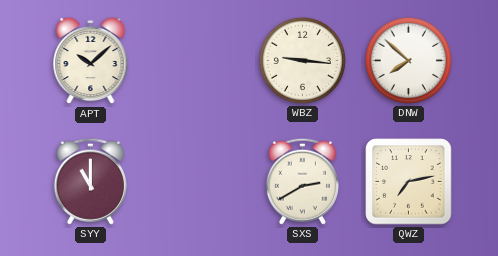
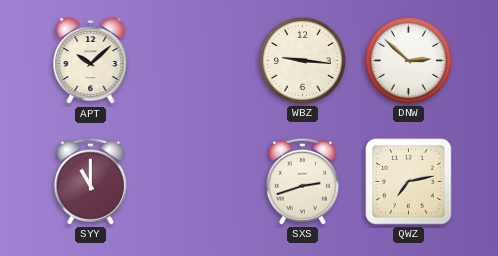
DNW: 7:52 -> 2:52
SXS: 2:40 -> 2:42
